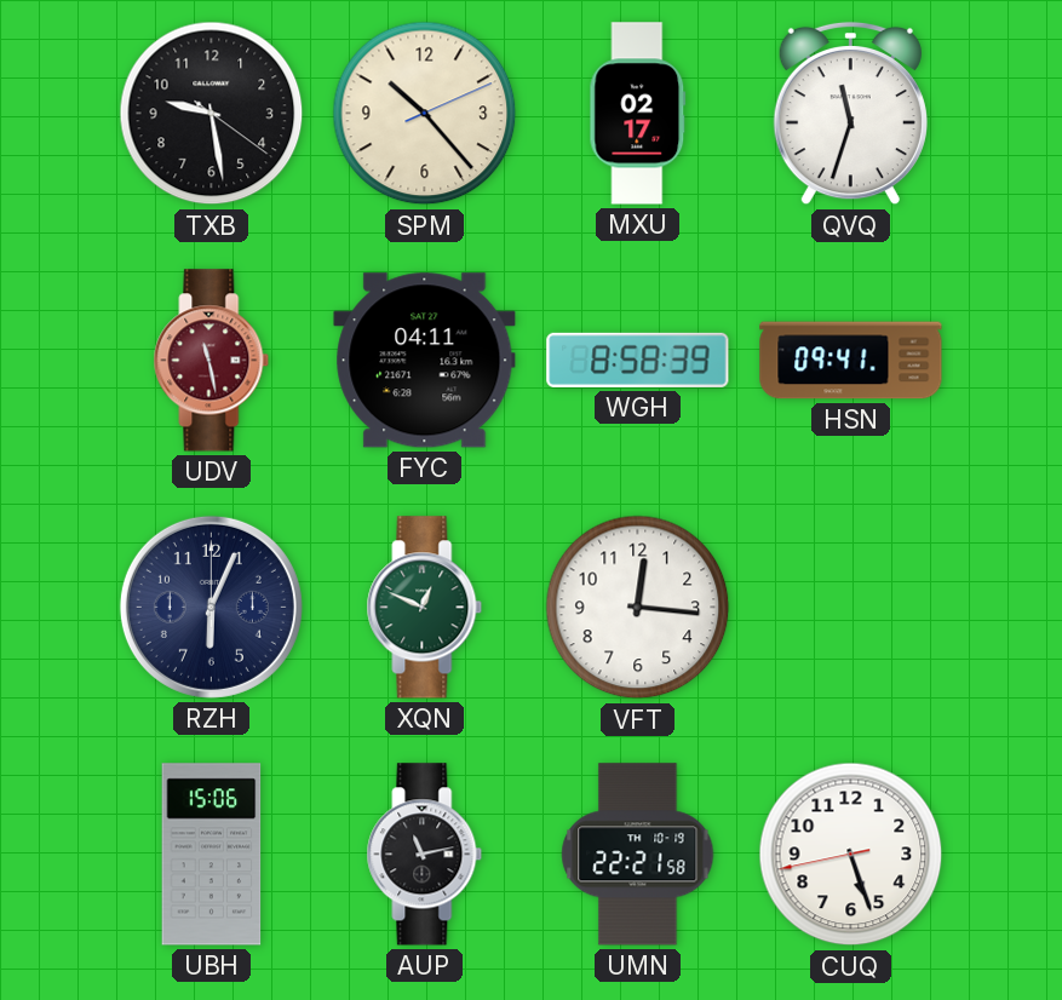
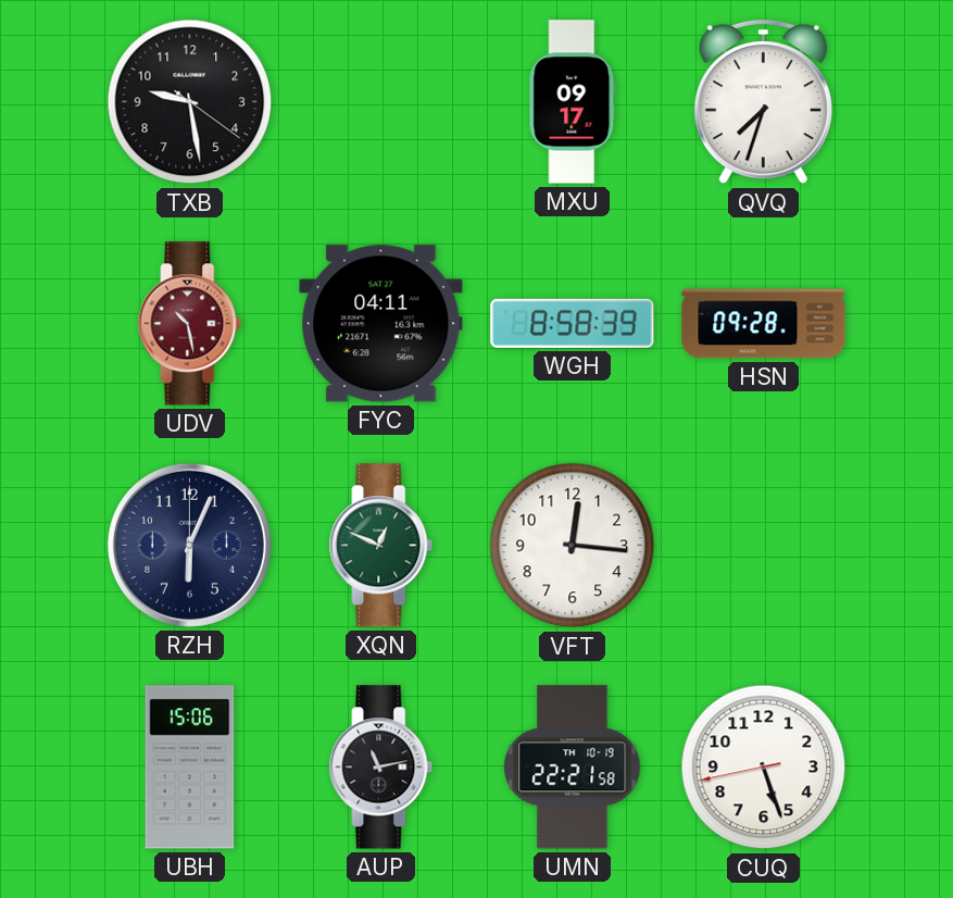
SPM: 10:23 -> none
MXU: 02:17 -> 09:17
QVQ: 11:33 -> 7:33
UDV: 11:28 -> 10:28
HSN: 09:41 -> 09:28
